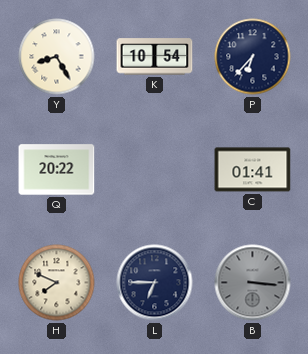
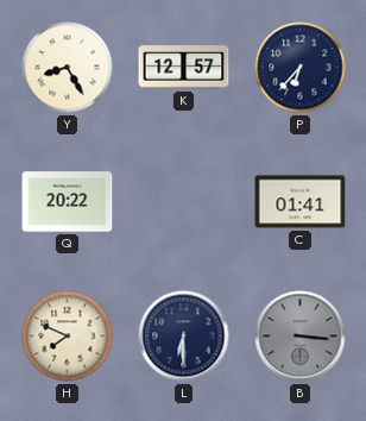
K: 10:54 -> 12:57
L: 6:45 -> 6:30
